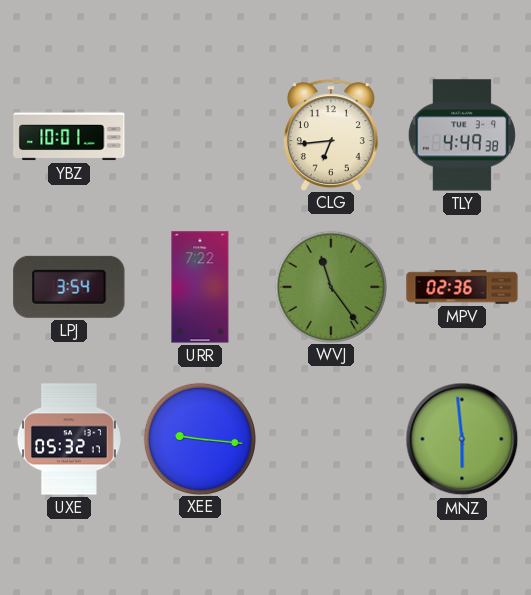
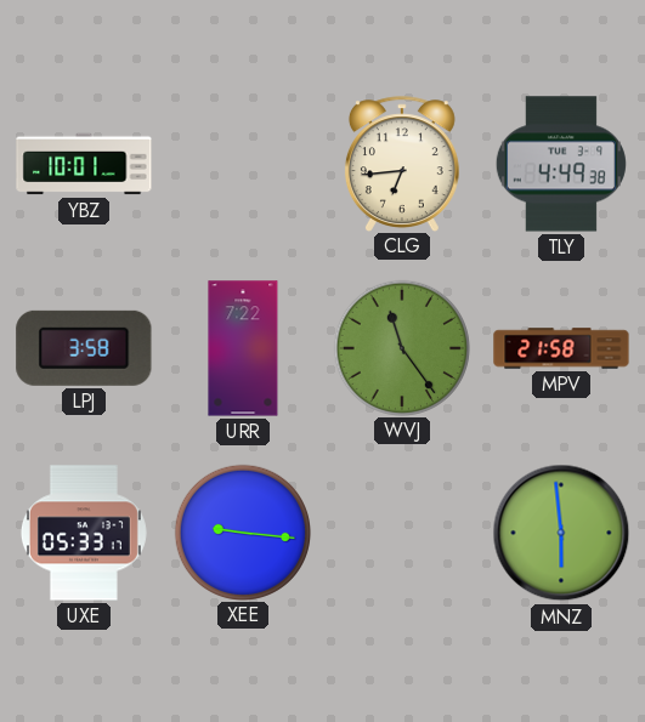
LPJ: 3:54 -> 3:58
MPV: 02:36 -> 21:58
UXE: 05:32 -> 05:33
